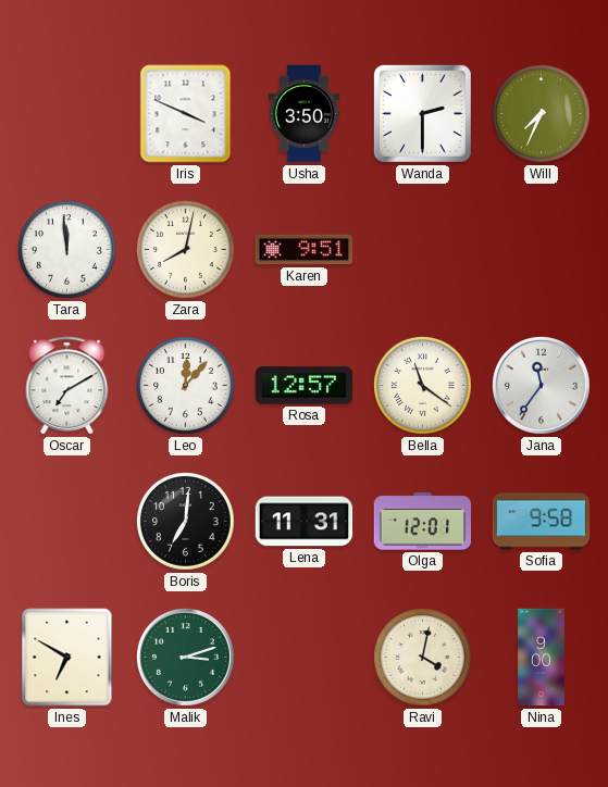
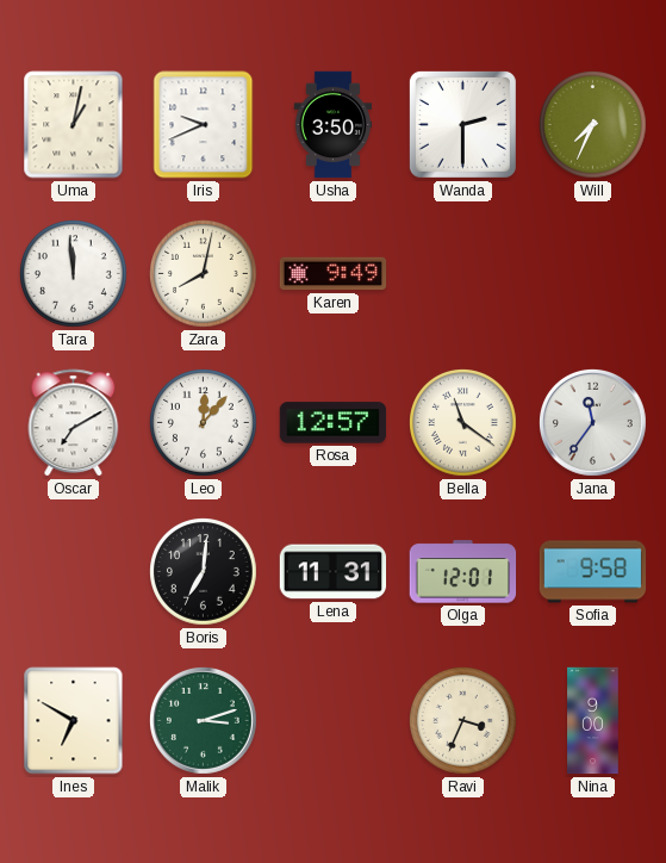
Uma: none -> 1:02
Iris: 3:49 -> 9:41
Karen: 9:51 -> 9:49
Ravi: 4:02 -> 3:34
